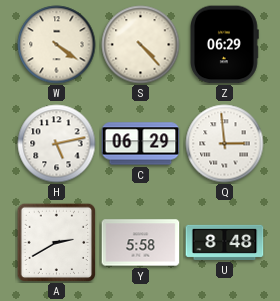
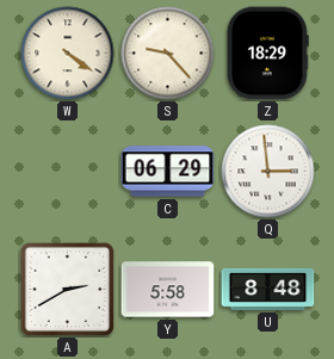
S: 4:23 -> 9:23
Z: 06:29 -> 18:29
H: 5:13 -> none
